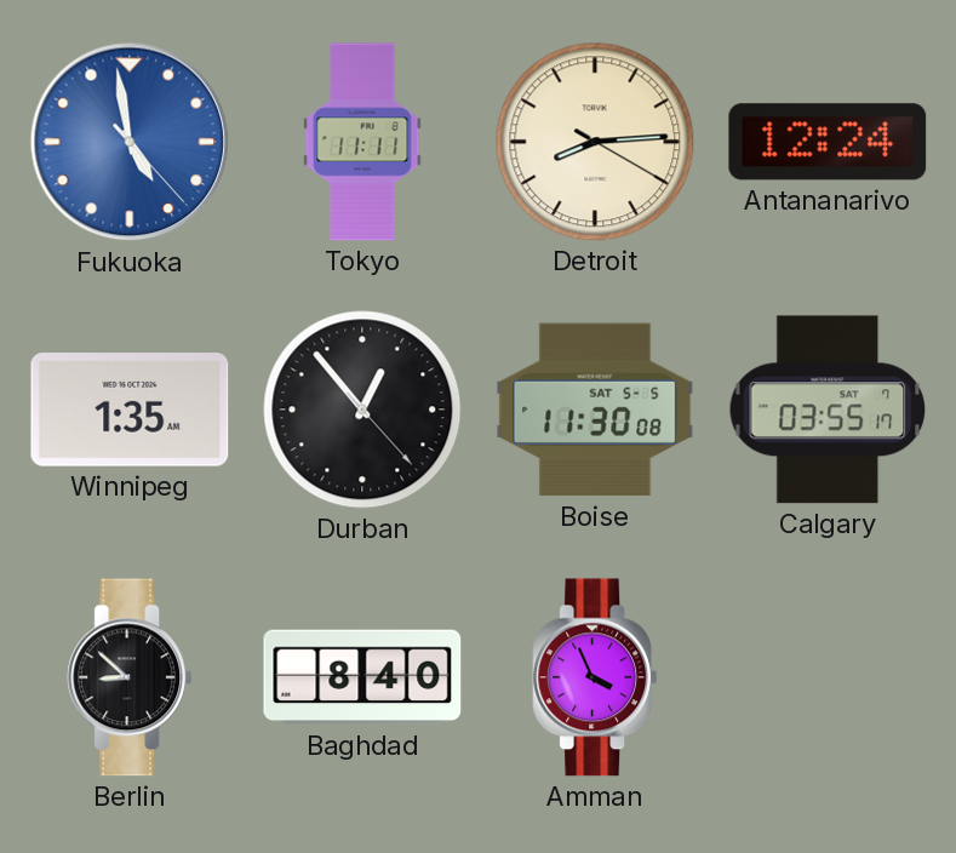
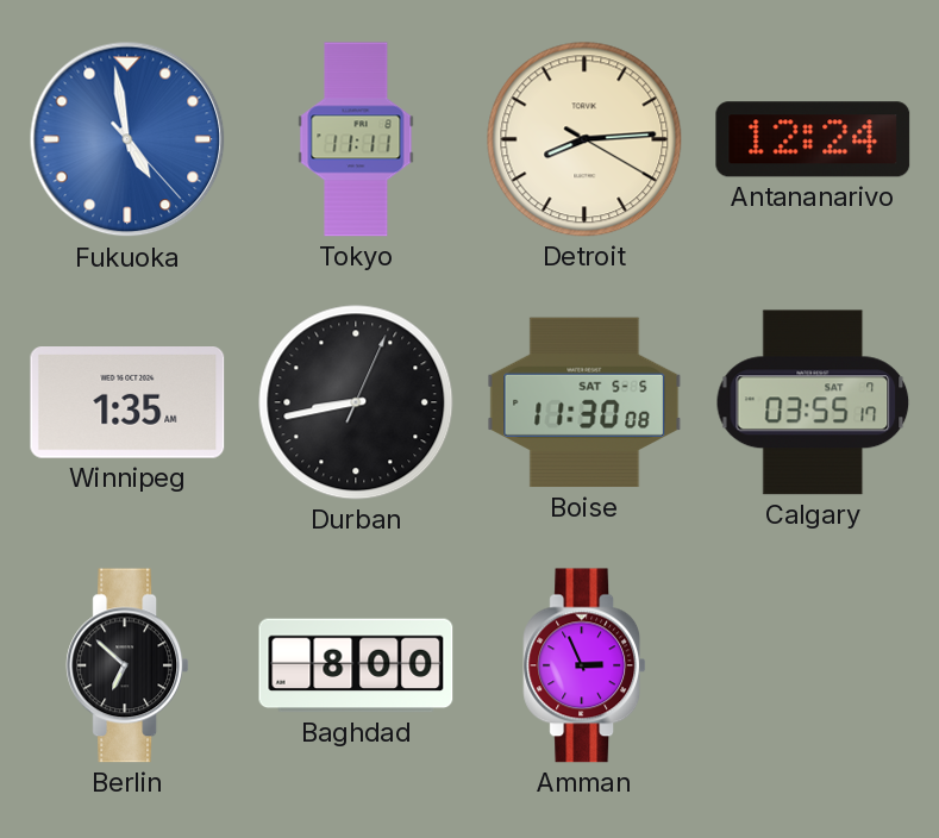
Durban: 12:53 -> 8:43
Berlin: 8:52 -> 6:52
Baghdad: 8:40 -> 8:00
Amman: 3:56 -> 2:56
